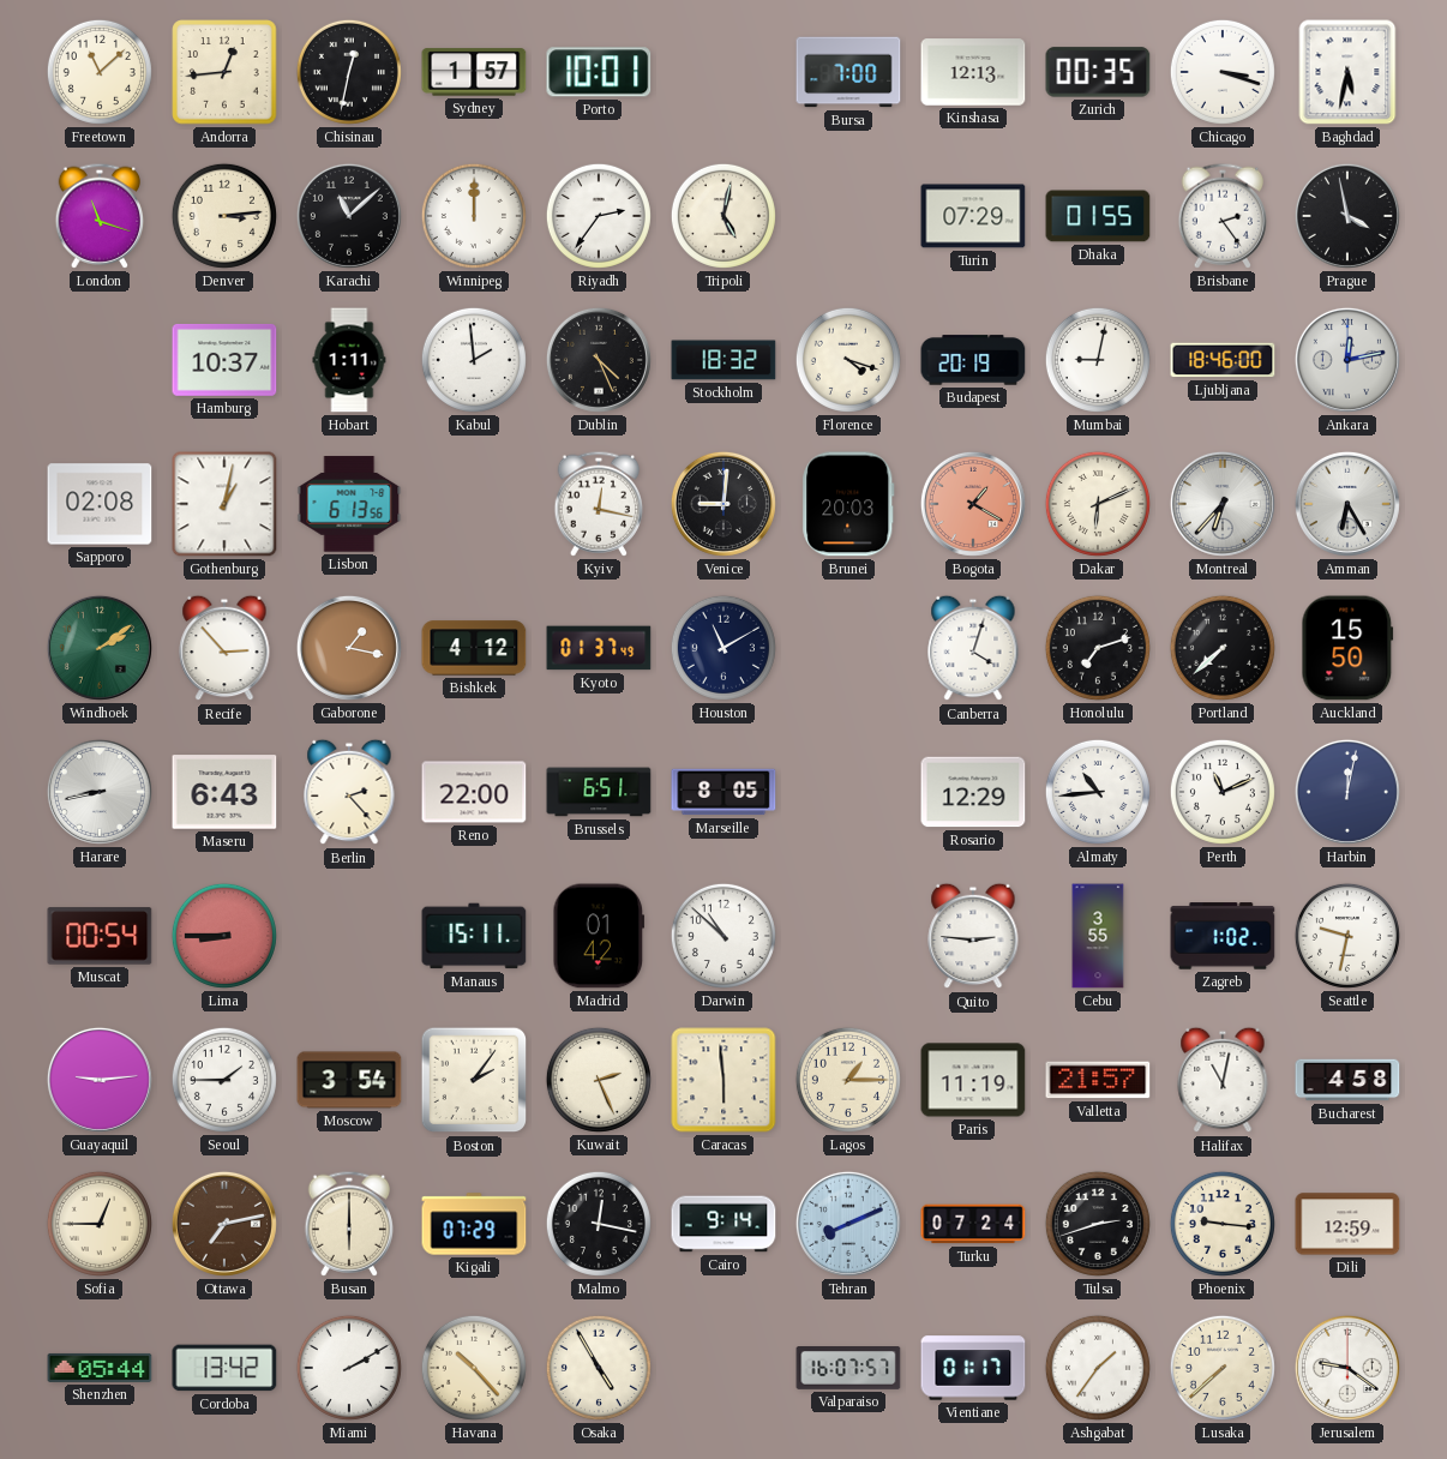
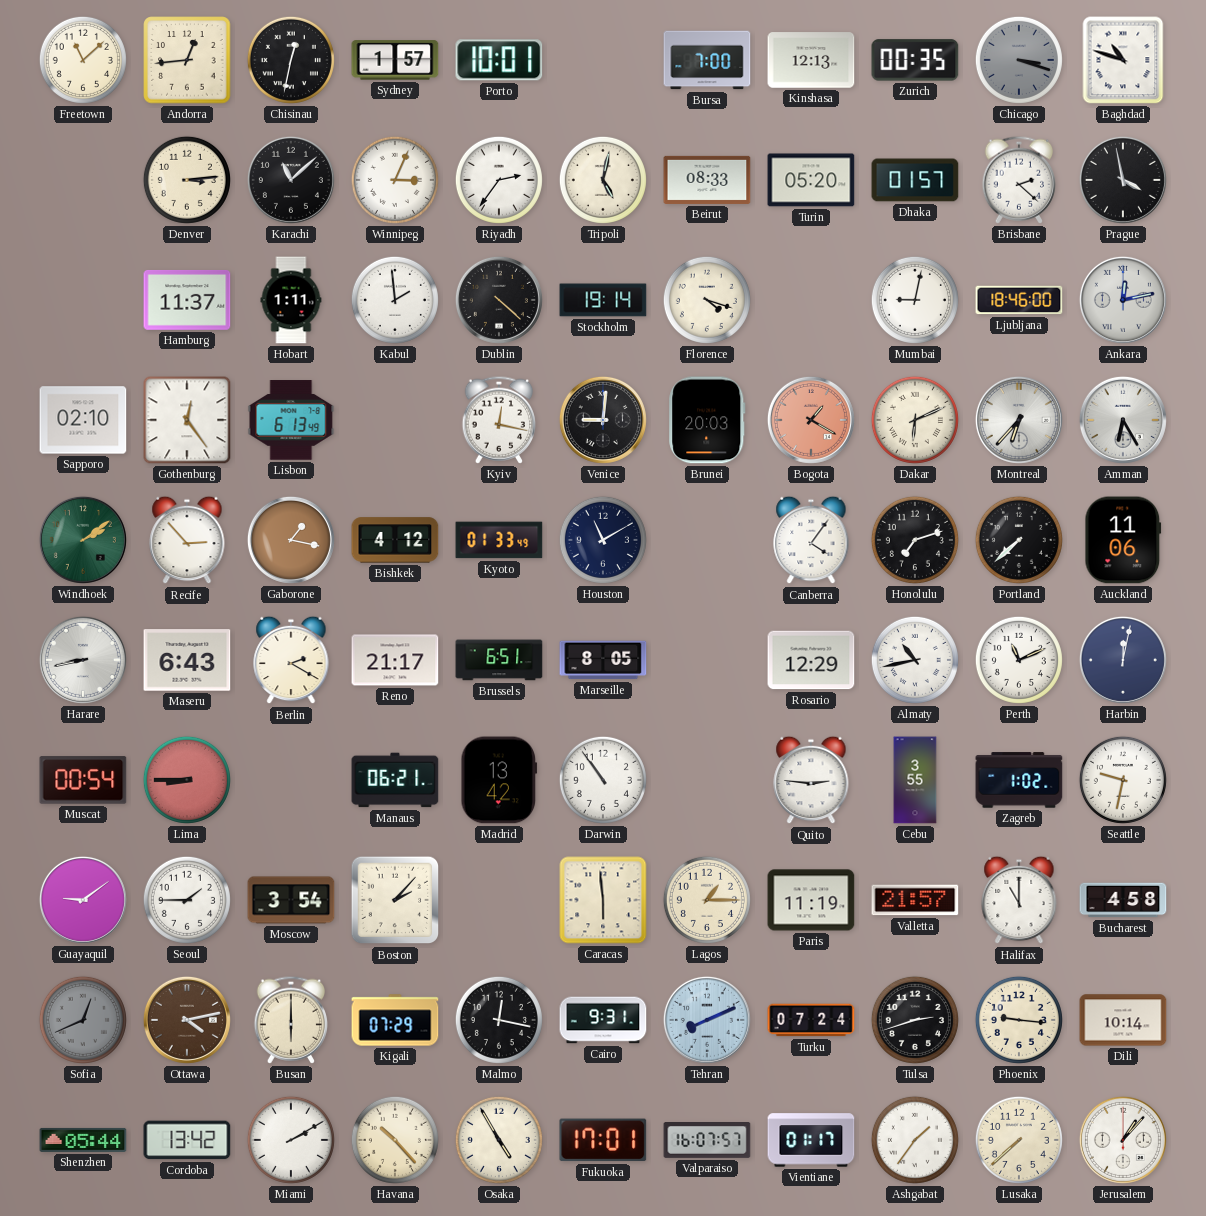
Chicago dial: white -> grey
Baghdad: 5:32 -> 10:48
London: 11:18 -> none
Winnipeg: 12:00 -> 3:04
Beirut: none -> 08:33
Turin: 07:29 -> 05:20
Dhaka: 01:55 -> 01:57
Brisbane: 2:24 -> 2:22
Hamburg: 10:37 -> 11:37
Dublin: 4:26 -> 4:22
Stockholm: 18:32 -> 19:14
Budapest: 20:19 -> none
Sapporo: 02:08 -> 02:10
Gothenburg: 1:02 -> 12:24
Lisbon: 6:13:56 -> 6:13:49
Kyoto: 01:37 -> 01:33
Canberra: 4:03 -> 4:06
Auckland: 15:50 -> 11:06
Berlin: 2:23 -> 2:20
Reno: 22:00 -> 21:17
Almaty: 10:44 -> 10:43
Manaus: 15:11 -> 06:21
Madrid: 01:42 -> 13:42
Darwin: 10:52 -> 10:54
Guayaquil: 9:14 -> 9:09
Boston: 2:06 -> 2:07
Kuwait: 2:26 -> none
Halifax: 11:02 -> 11:00
Sofia: 12:45 -> 12:41
Sofia dial: cream -> grey
Ottawa: 7:13 -> 4:13
Cairo: 9:14 -> 9:31
Dili: 12:59 -> 10:14
Fukuoka: none -> 17:01
Jerusalem: 9:21 -> 1:07
